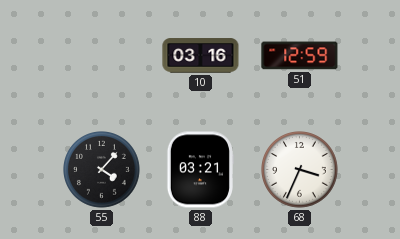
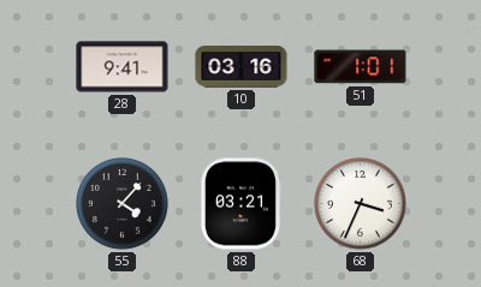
28: none -> 9:41
51: 12:59 -> 1:01
